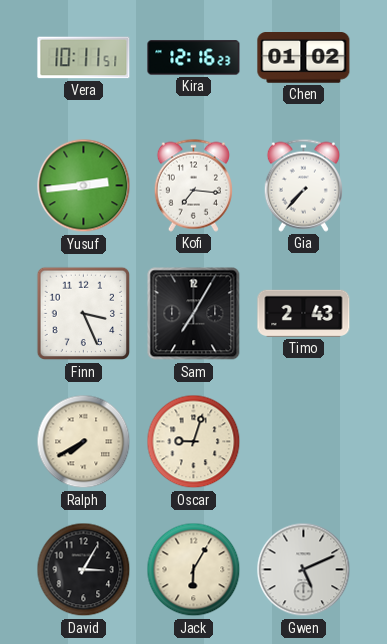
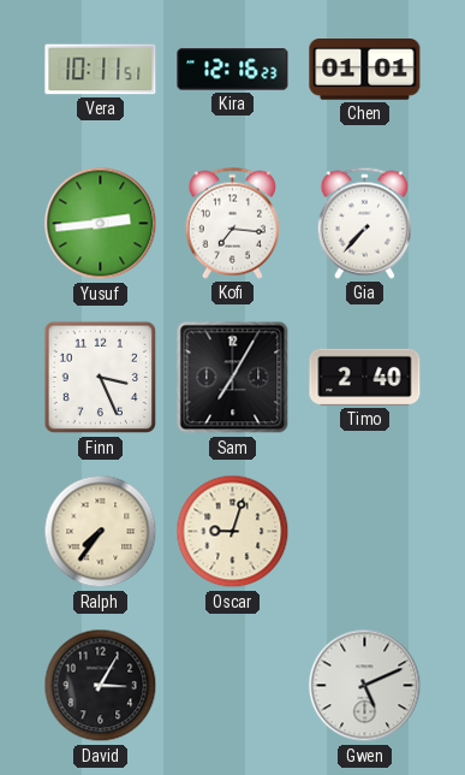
Chen: 01:02 -> 01:01
Timo: 2:43 -> 2:40
Ralph: 7:40 -> 7:36
Jack: 6:05 -> none
